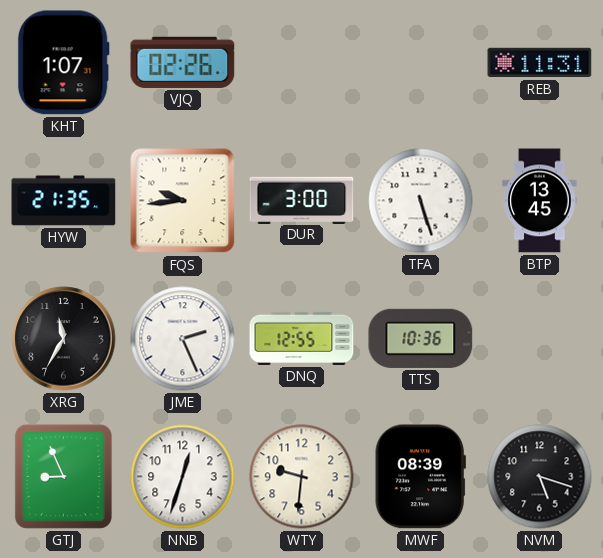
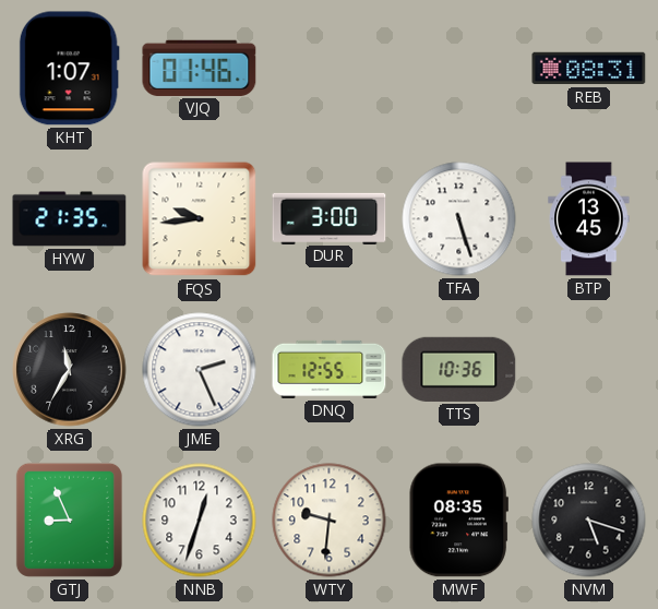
VJQ: 02:26 -> 01:46
REB: 11:31 -> 08:31
MWF: 08:39 -> 08:35
